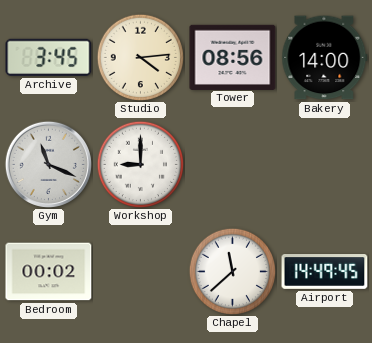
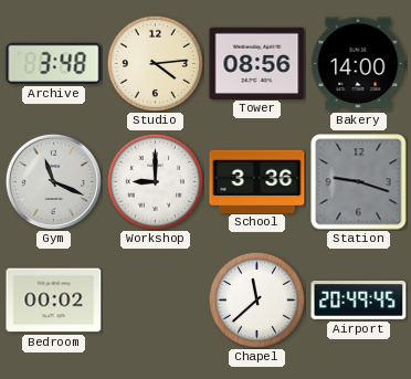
Archive: 3:45 -> 3:48
School: none -> 3:36
Station: none -> 9:18
Airport: 14:49 -> 20:49
